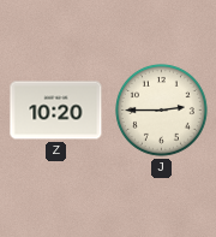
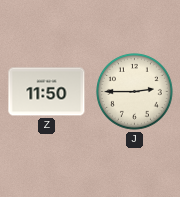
Z: 10:20 -> 11:50
